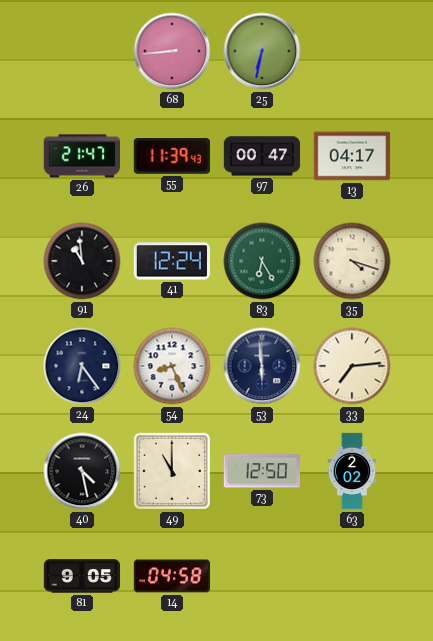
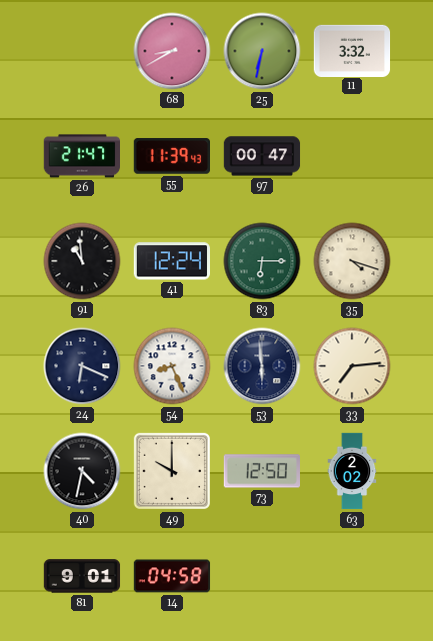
68: 8:44 -> 8:40
11: none -> 3:32
13: 04:17 -> none
83: 6:25 -> 6:15
24: 6:24 -> 6:19
40: 4:28 -> 4:32
49: 11:00 -> 10:00
81: 9:05 -> 9:01
